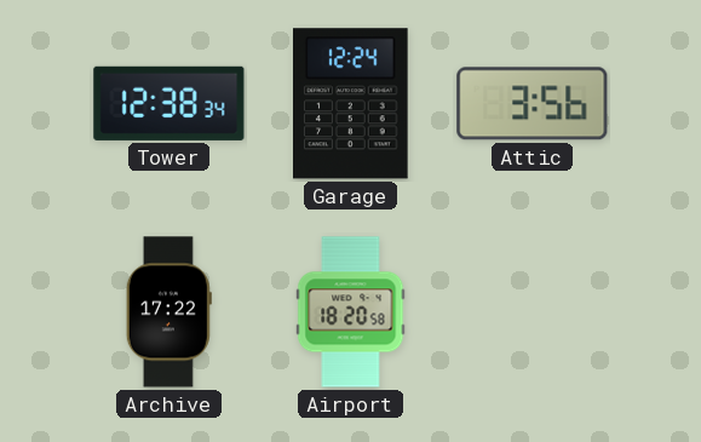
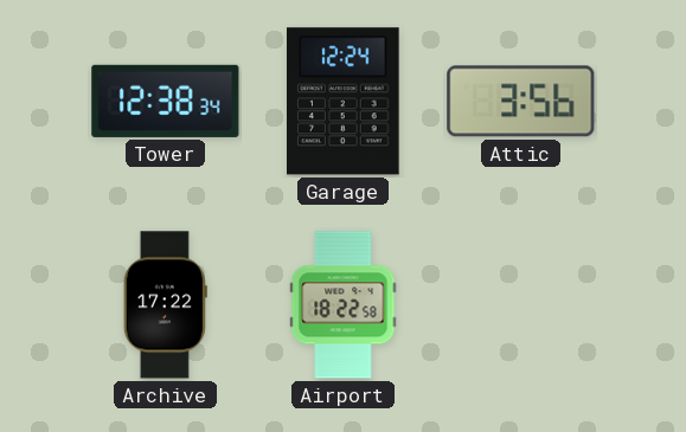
Airport: 18:20 -> 18:22
